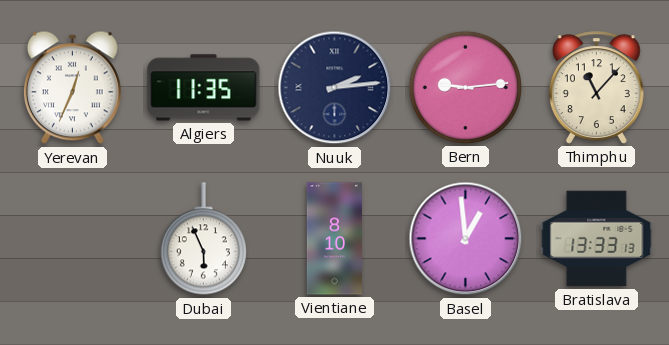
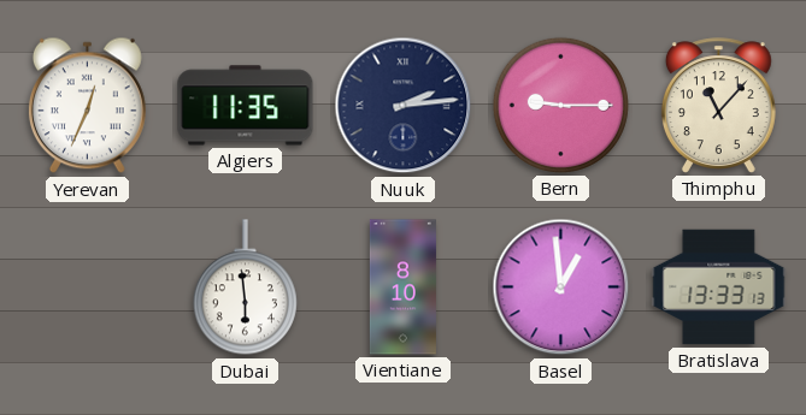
Bern: 9:14 -> 9:15
Dubai: 5:56 -> 5:59
